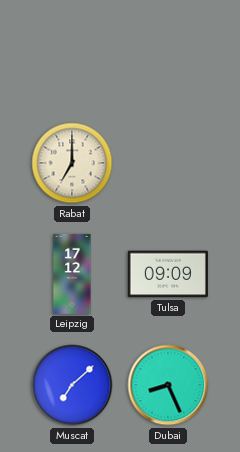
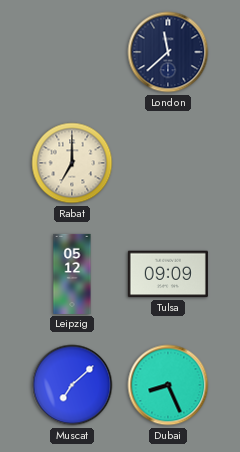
London: none -> 11:38
Leipzig: 17:12 -> 05:12
